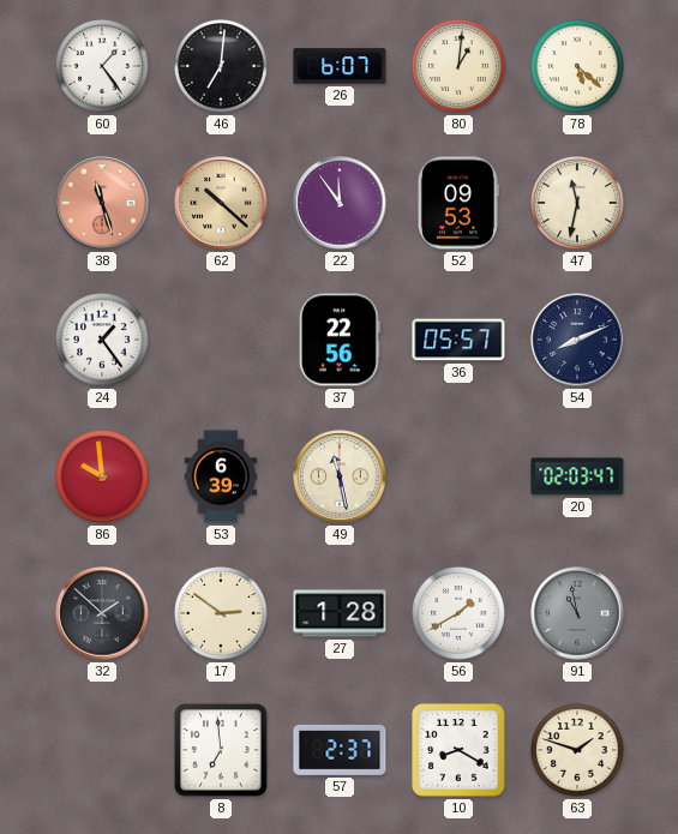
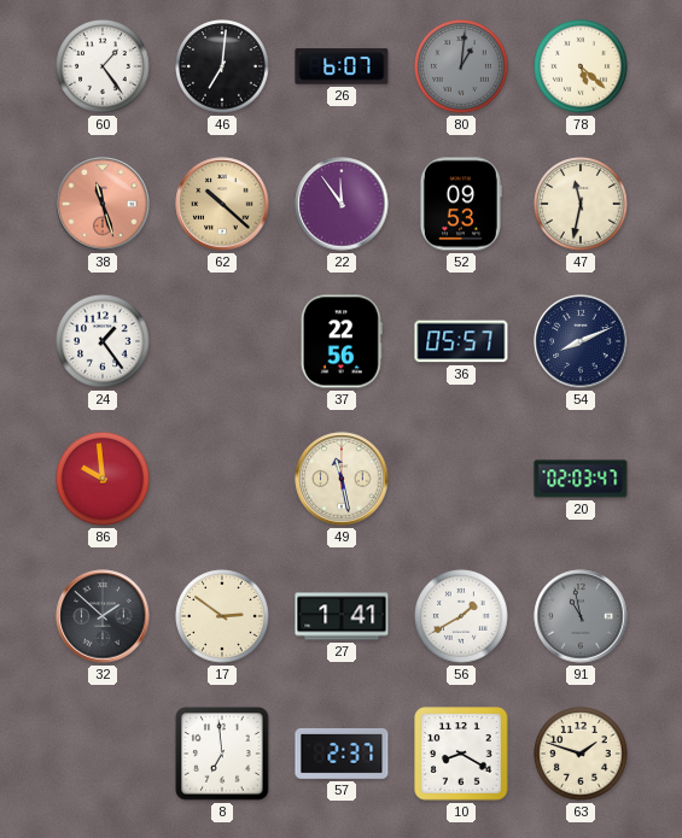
80 dial: cream -> grey
53: 6:39 -> none
27: 1:28 -> 1:41
